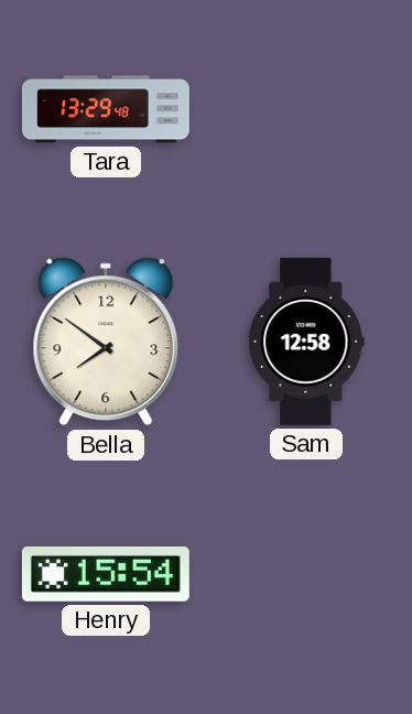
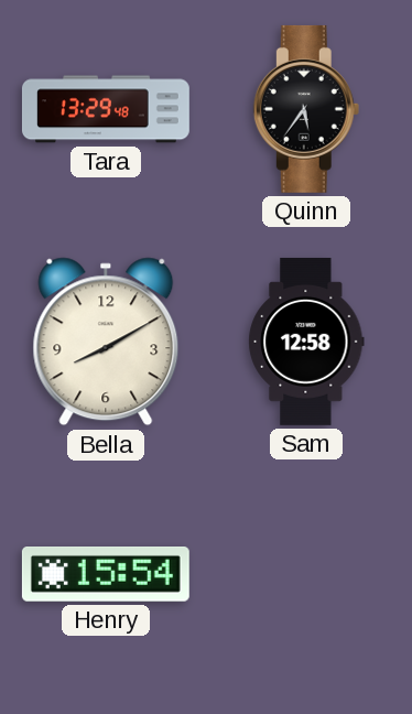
Quinn: none -> 5:36
Bella: 7:51 -> 8:10
